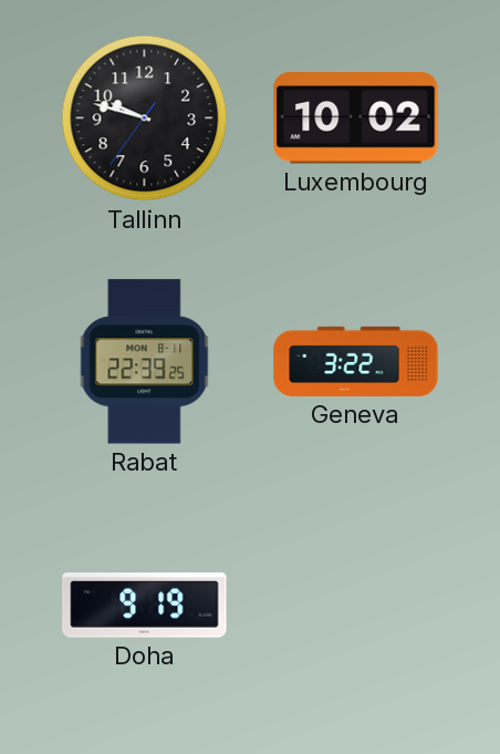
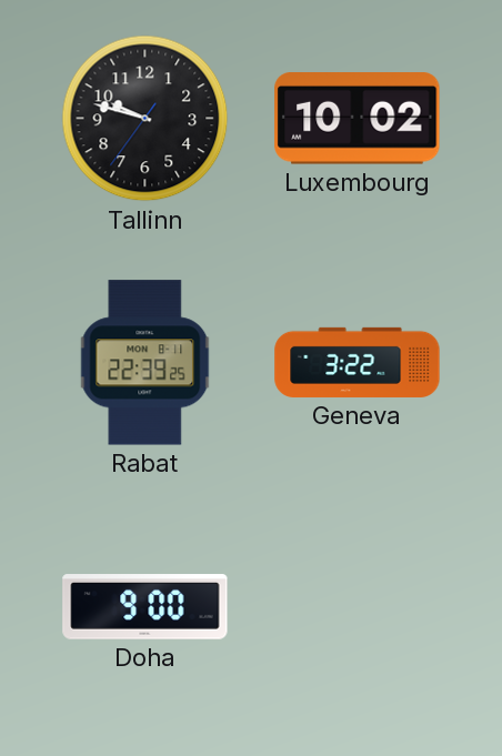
Doha: 9:19 -> 9:00
